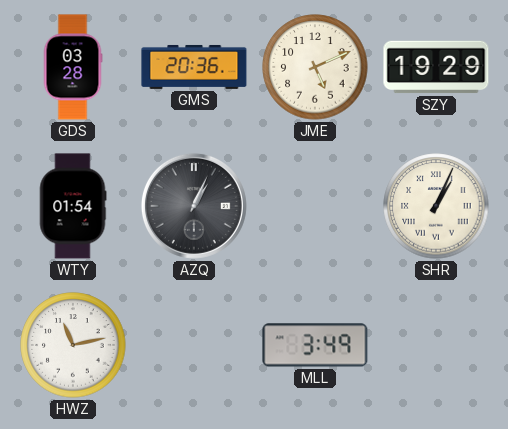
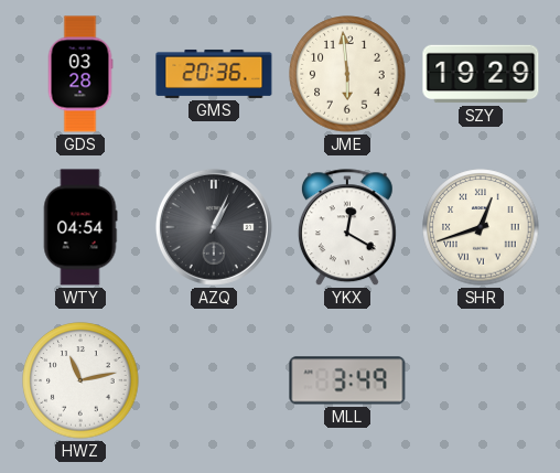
JME: 5:11 -> 5:59
WTY: 01:54 -> 04:54
YKX: none -> 12:20
SHR: 1:04 -> 12:42
